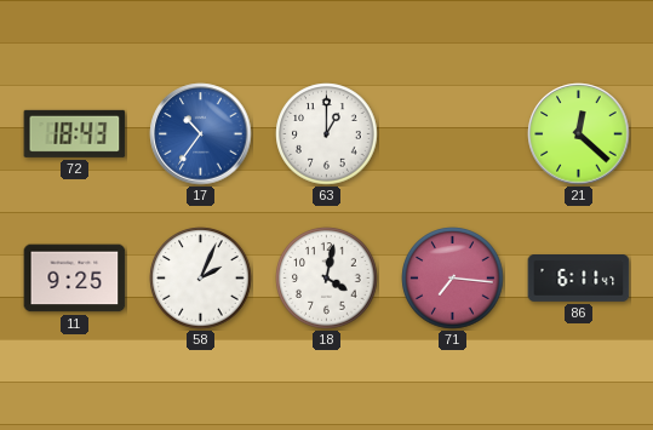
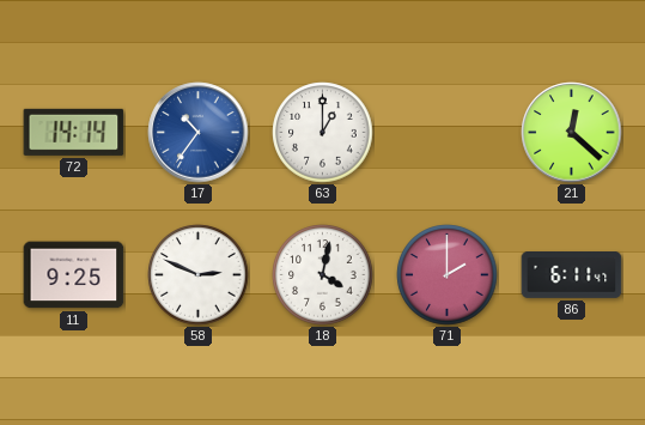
72: 18:43 -> 14:14
58: 2:04 -> 2:49
71: 7:16 -> 2:00
